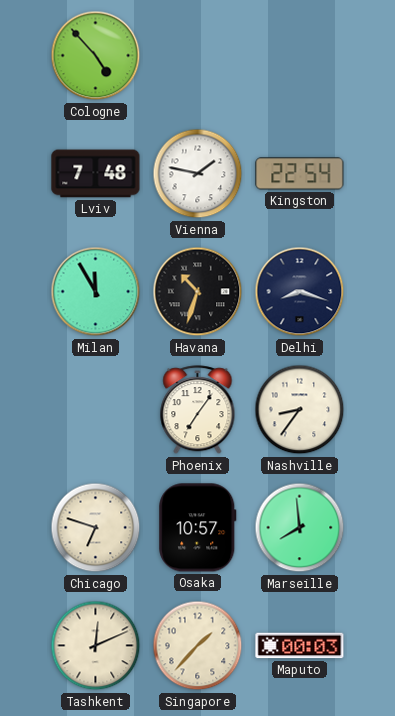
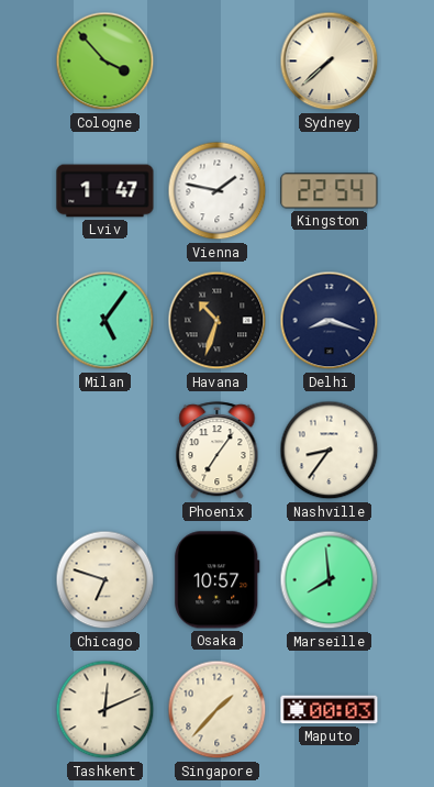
Cologne: 4:53 -> 3:53
Sydney: none -> 7:38
Lviv: 7:48 -> 1:47
Milan: 11:55 -> 5:06
